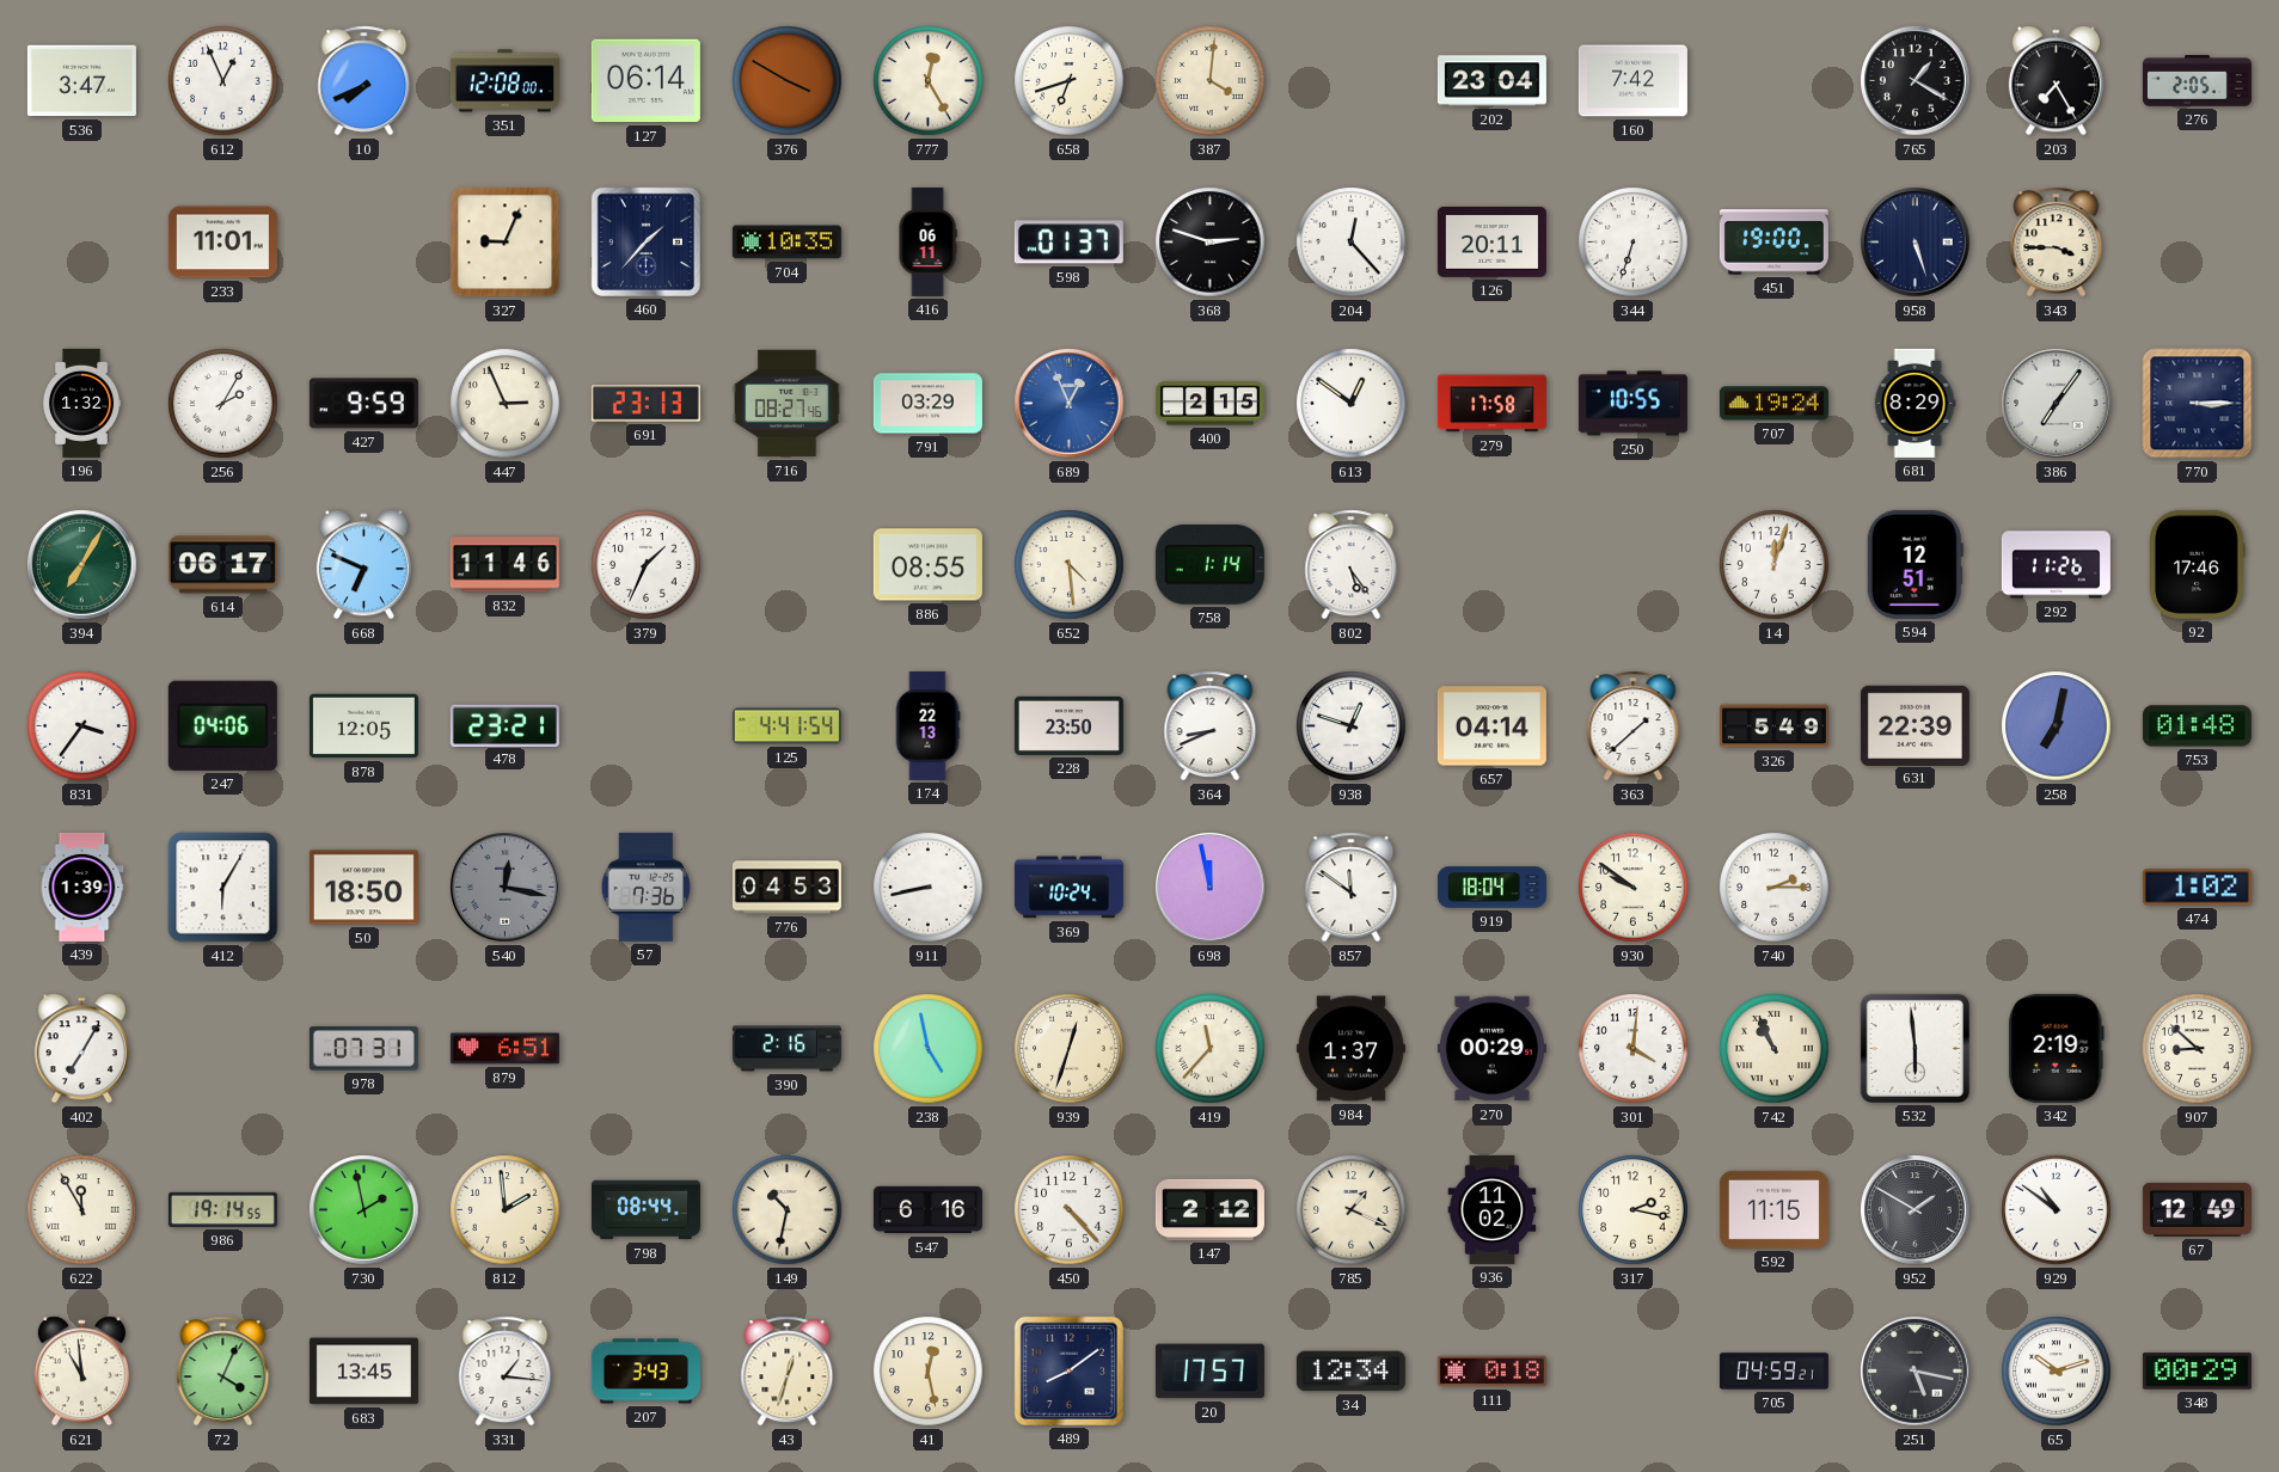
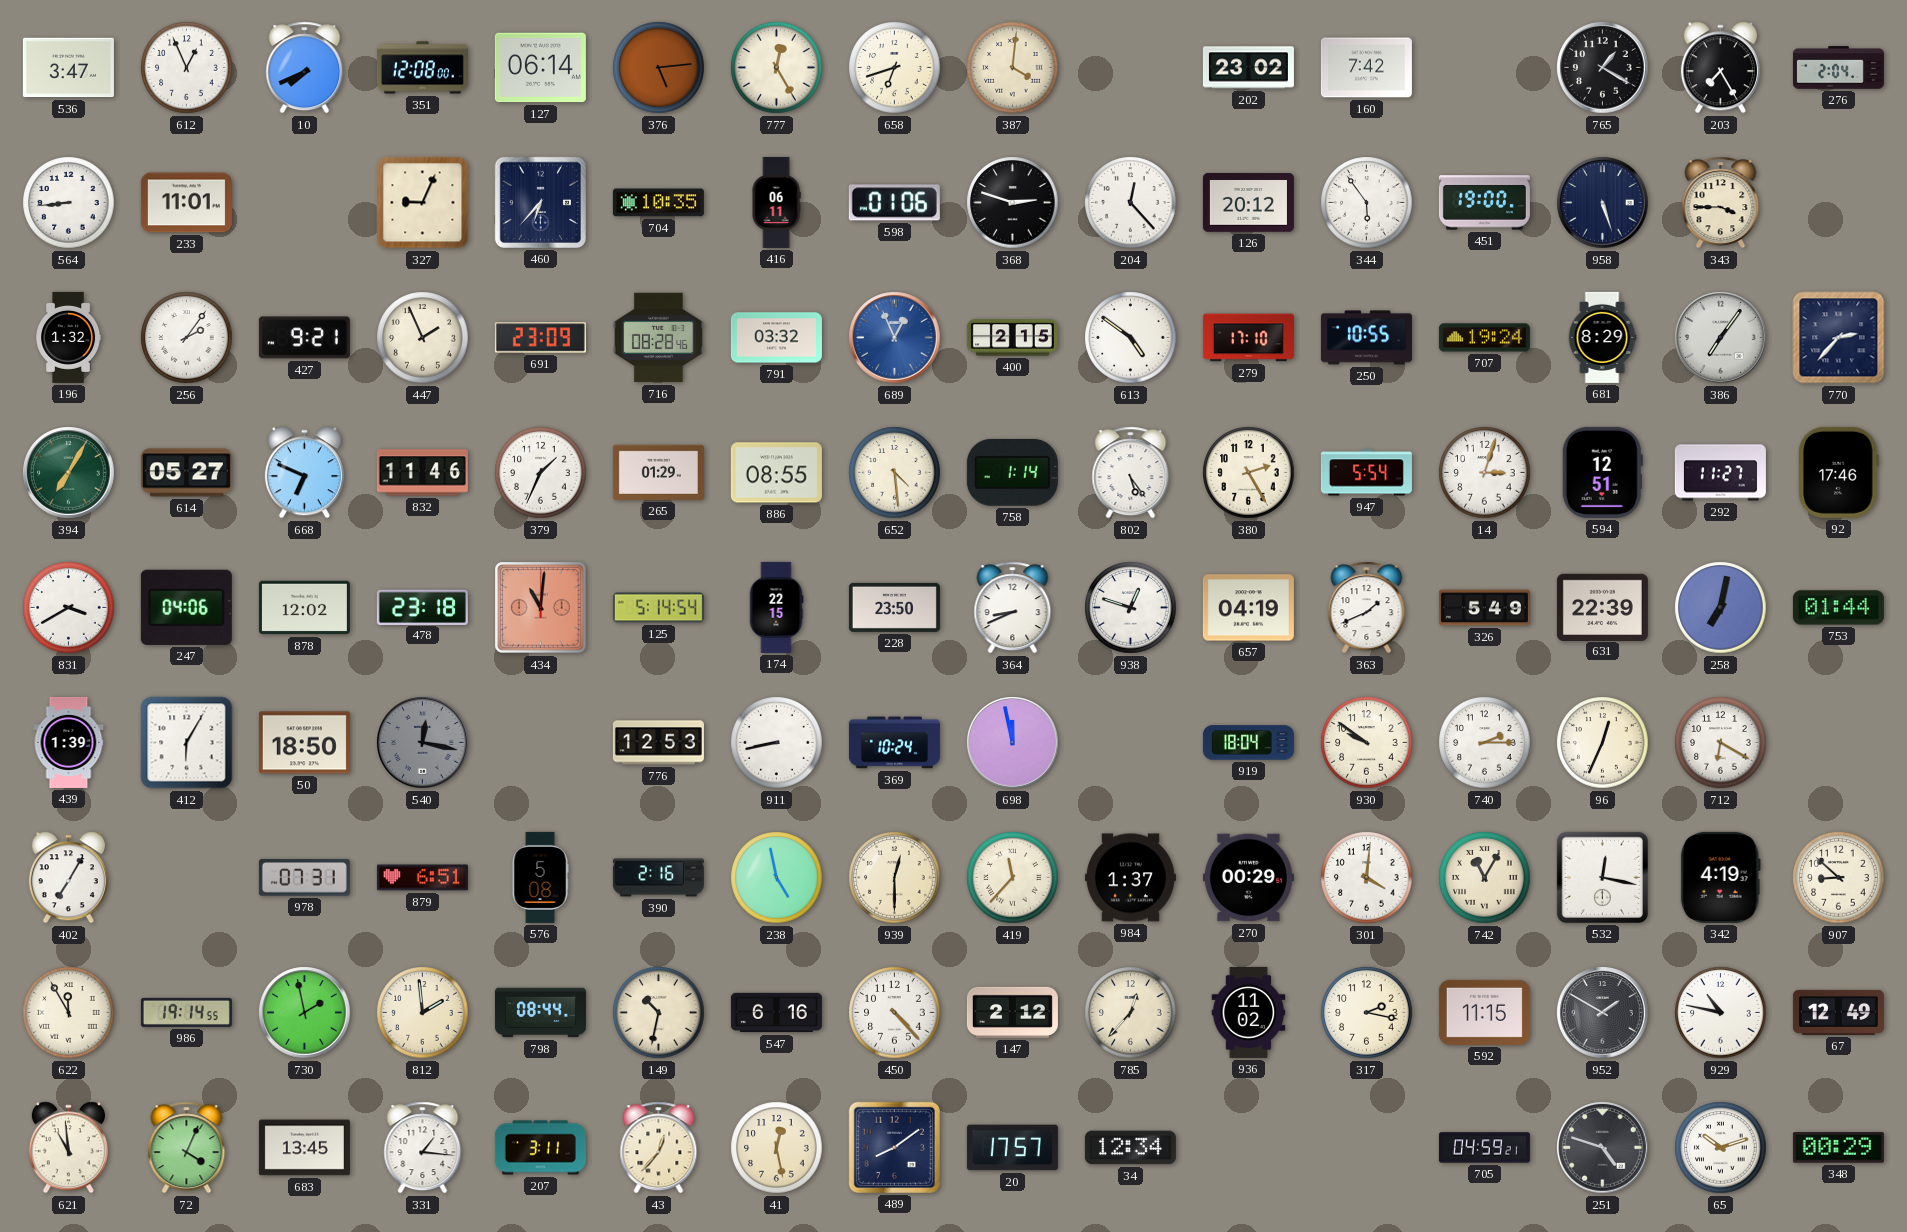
376: 3:50 -> 5:14
202: 23:04 -> 23:02
276: 2:05 -> 2:04
564: none -> 8:44
460: 1:37 -> 6:37
598: 01:37 -> 01:06
126: 20:11 -> 20:12
344: 6:33 -> 5:54
256: 2:05 -> 2:06
427: 9:59 -> 9:21
447: 2:56 -> 1:56
691: 23:13 -> 23:09
716: 08:27 -> 08:28
791: 03:29 -> 03:32
613: 12:51 -> 4:51
279: 17:58 -> 17:10
770: 3:15 -> 2:37
614: 06:17 -> 05:27
265: none -> 01:29
380: none -> 2:25
947: none -> 5:54
14: 12:03 -> 3:03
292: 11:26 -> 11:27
831: 3:36 -> 3:40
878: 12:05 -> 12:02
478: 23:21 -> 23:18
434: none -> 11:01
125: 4:41 -> 5:14
174: 22:13 -> 22:15
657: 04:14 -> 04:19
363: 1:38 -> 1:41
753: 01:48 -> 01:44
57: 7:36 -> none
776: 04:53 -> 12:53
857: 11:51 -> none
96: none -> 12:34
712: none -> 6:20
474: 1:02 -> none
576: none -> 5:08
939: 12:33 -> 12:30
742: 10:56 -> 11:05
532: 5:59 -> 12:17
342: 2:19 -> 4:19
785: 1:19 -> 12:37
929: 10:51 -> 10:47
207: 3:43 -> 3:11
43: 12:33 -> 12:37
111: 0:18 -> none
251: 5:17 -> 4:48
